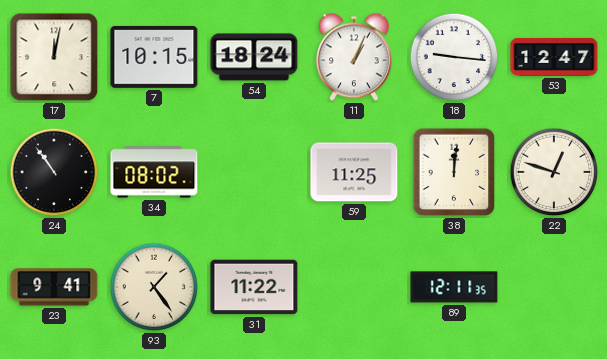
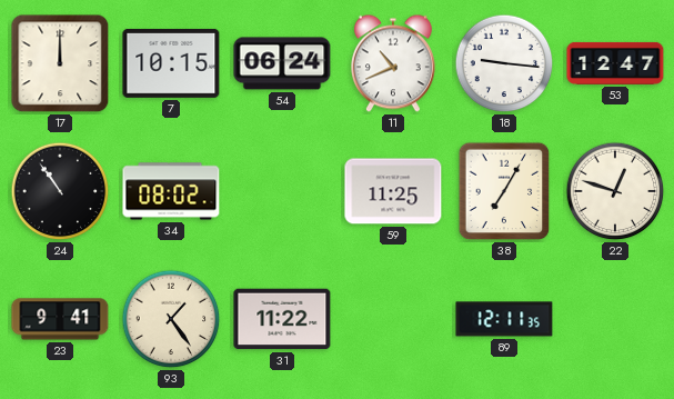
17: 12:02 -> 12:00
54: 18:24 -> 06:24
11: 1:04 -> 10:41
38: 12:01 -> 7:05
